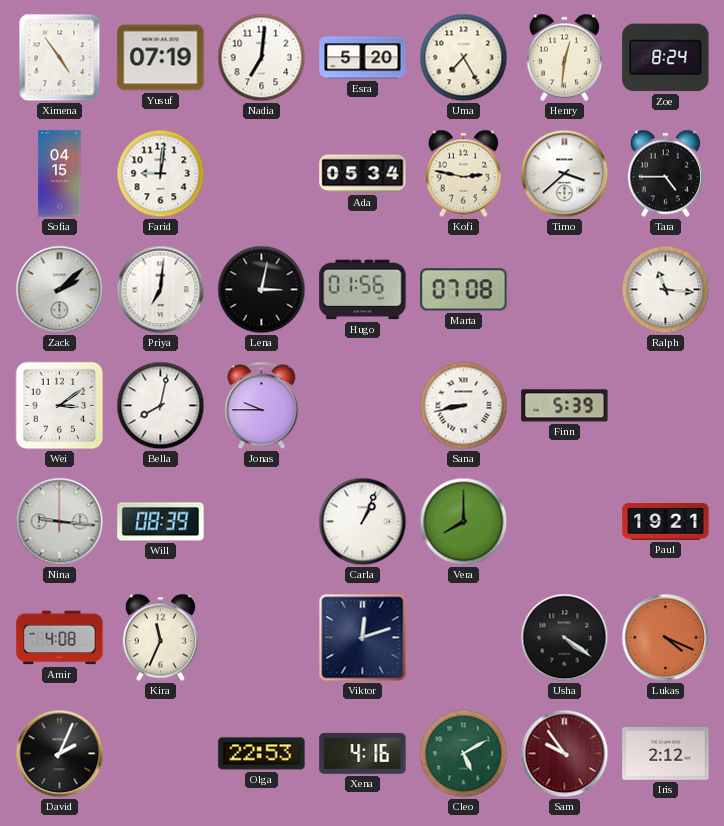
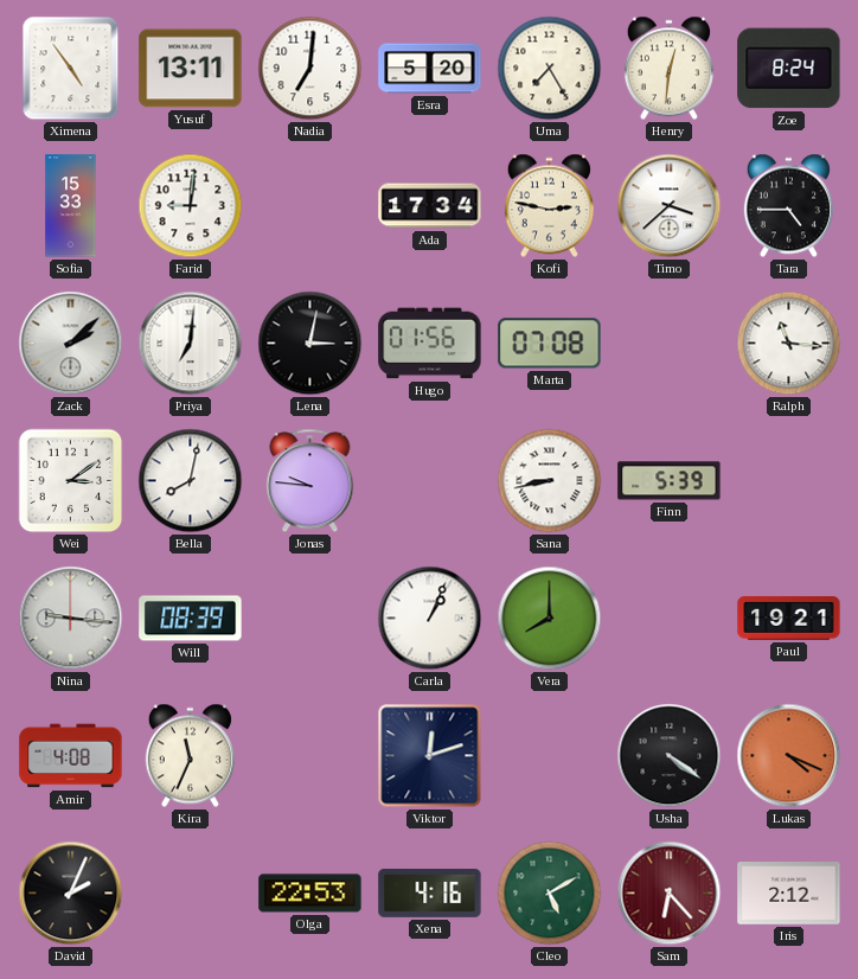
Yusuf: 07:19 -> 13:11
Sofia: 04:15 -> 15:33
Ada: 05:34 -> 17:34
Jonas: 9:45 -> 9:46
Sam: 9:54 -> 6:23
